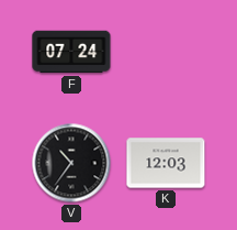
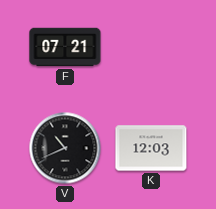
F: 07:24 -> 07:21
V: 10:36 -> 10:41
